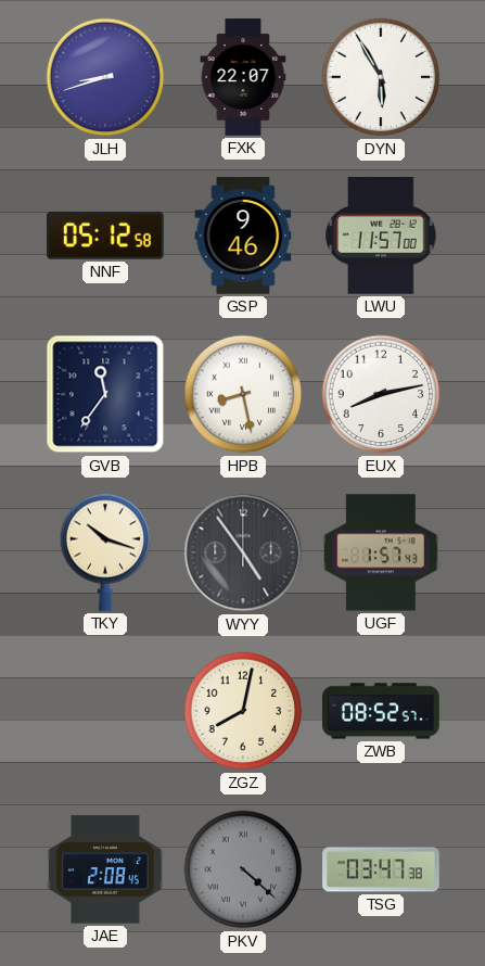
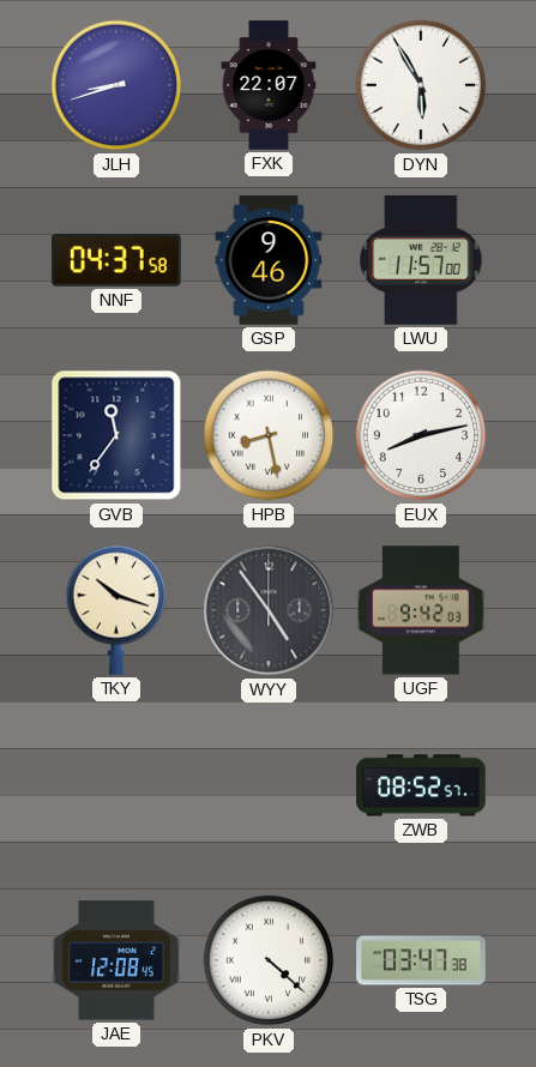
NNF: 05:12 -> 04:37
UGF: 1:57 -> 9:42
ZGZ: 8:02 -> none
JAE: 2:08 -> 12:08
PKV dial: grey -> white
